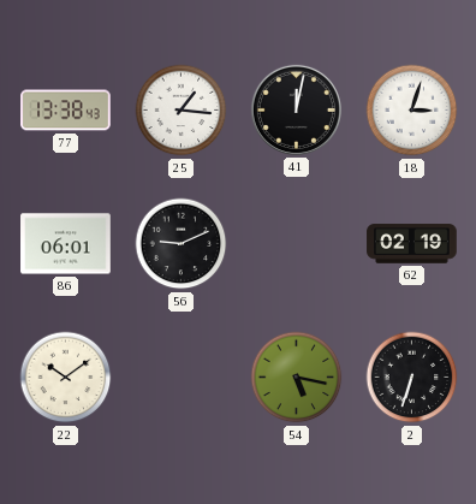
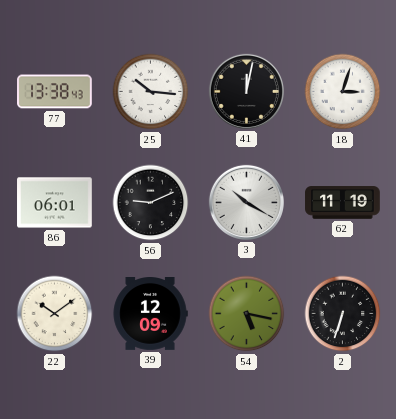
25: 1:16 -> 10:16
3: none -> 10:20
62: 02:19 -> 11:19
39: none -> 12:09
